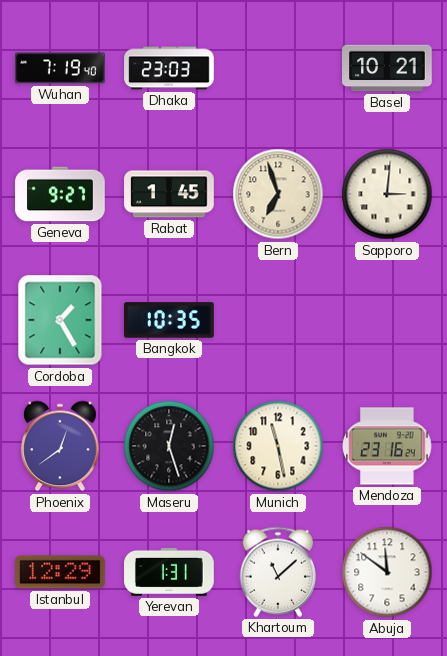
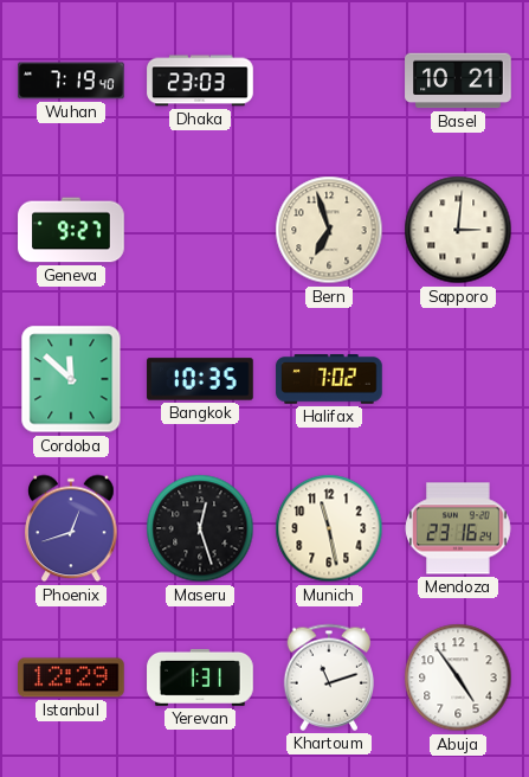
Rabat: 1:45 -> none
Cordoba: 1:25 -> 11:52
Halifax: none -> 7:02
Phoenix: 12:39 -> 12:42
Khartoum: 11:08 -> 11:12
Abuja: 11:51 -> 4:54
